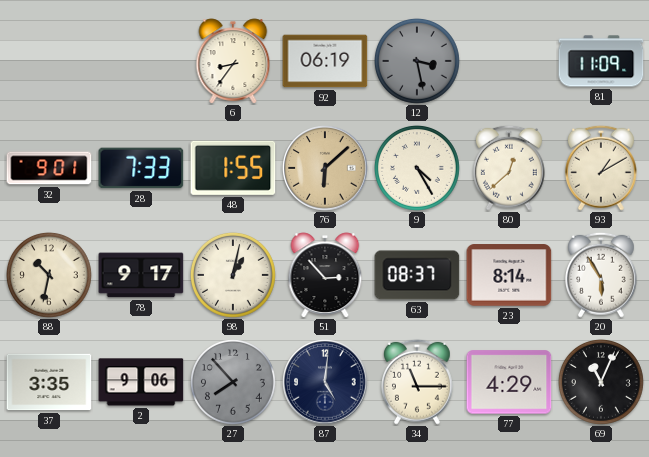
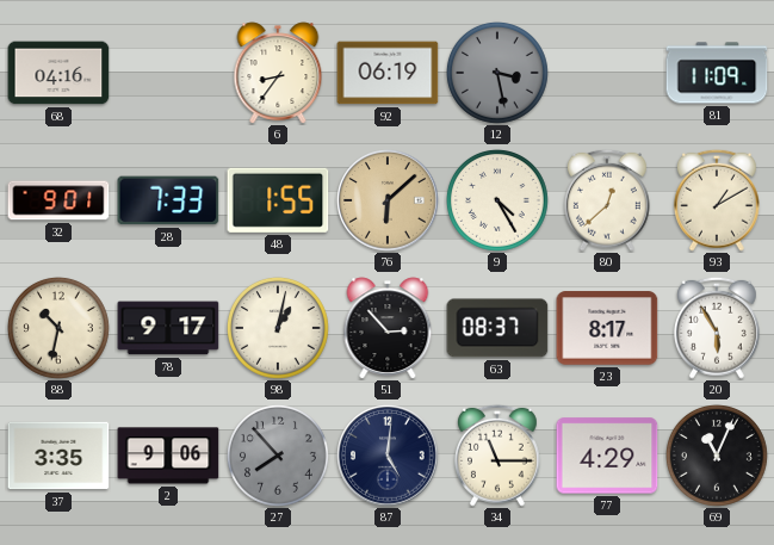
68: none -> 04:16
23: 8:14 -> 8:17
